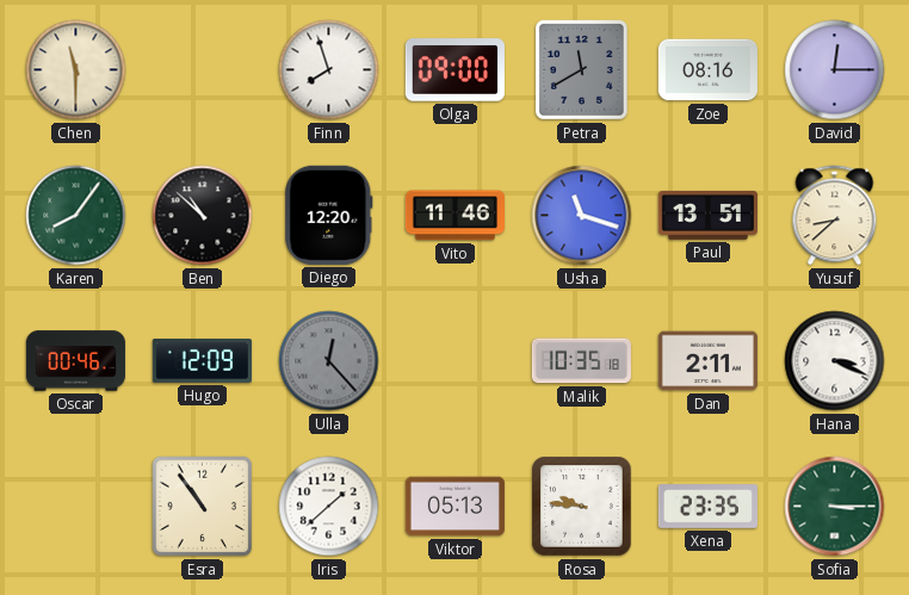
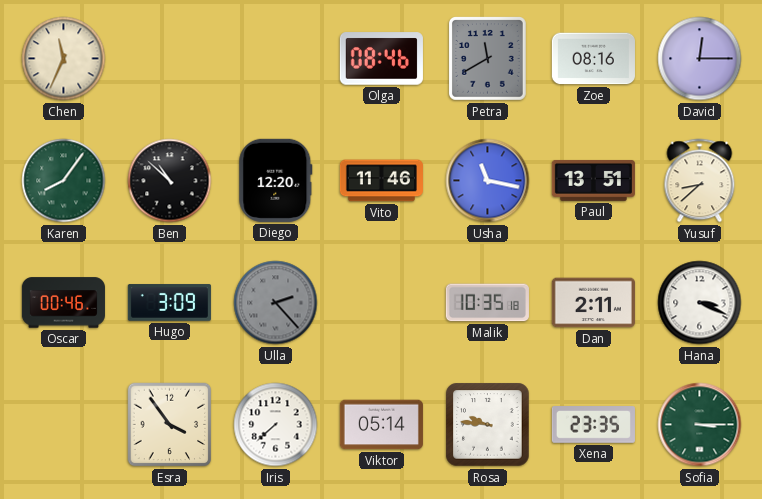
Chen: 11:30 -> 11:34
Finn: 7:57 -> none
Olga: 09:00 -> 08:46
Usha: 11:18 -> 11:17
Hugo: 12:09 -> 3:09
Ulla: 12:23 -> 2:23
Esra: 10:54 -> 3:54
Iris: 1:38 -> 7:38
Viktor: 05:13 -> 05:14
